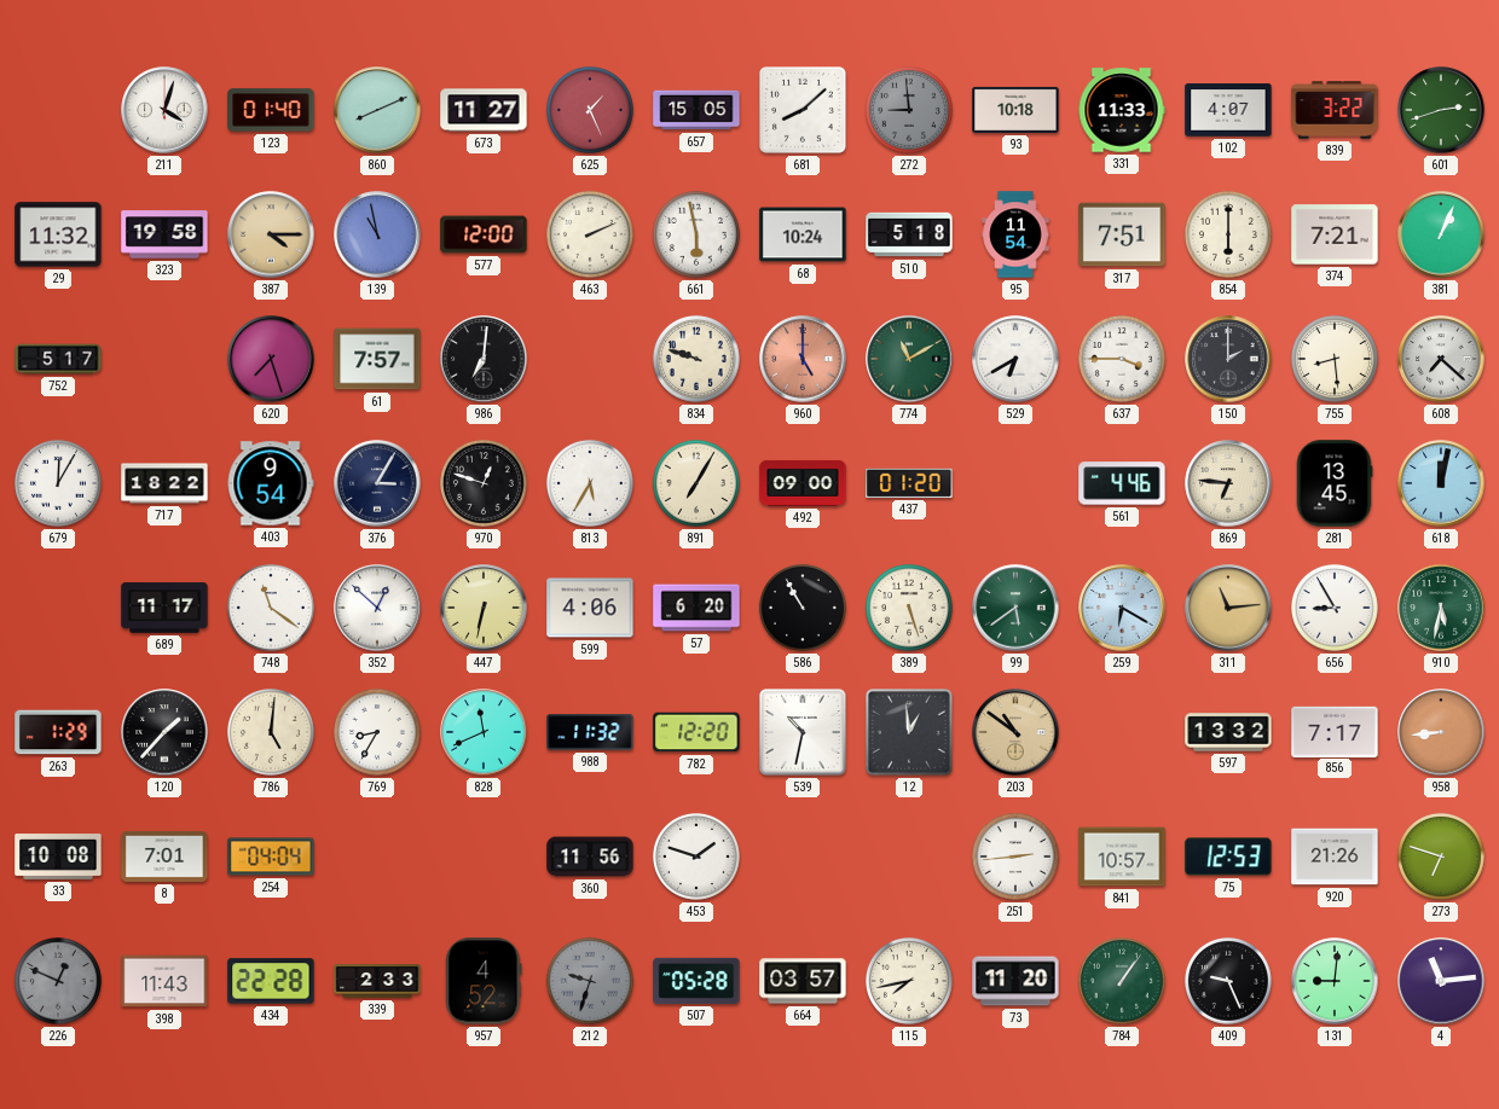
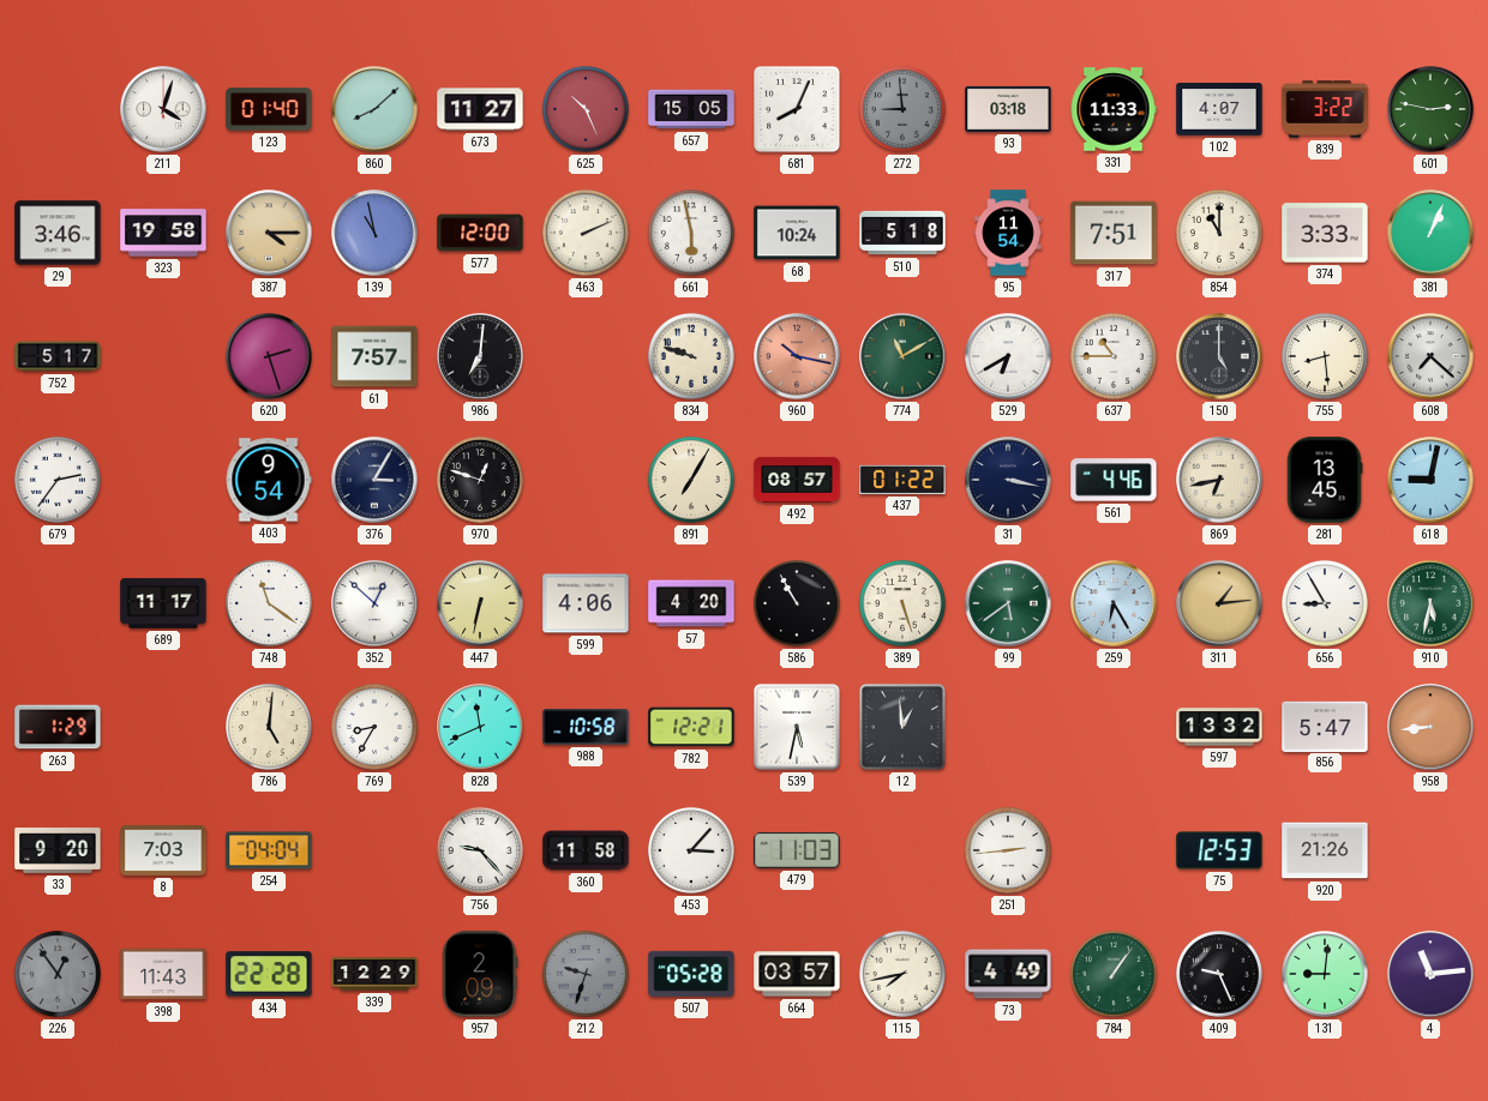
860: 8:11 -> 8:08
625: 1:26 -> 10:26
681: 8:08 -> 8:04
93: 10:18 -> 03:18
601: 2:42 -> 2:47
29: 11:32 -> 3:46
854: 6:00 -> 11:00
374: 7:21 -> 3:33
620: 7:27 -> 2:27
960: 5:00 -> 10:17
637: 3:45 -> 10:45
150: 2:00 -> 5:00
679: 12:05 -> 2:36
717: 18:22 -> none
813: 5:35 -> none
492: 09:00 -> 08:57
437: 01:20 -> 01:22
31: none -> 3:17
869: 6:46 -> 6:43
618: 12:02 -> 9:02
57: 6:20 -> 4:20
259: 6:20 -> 6:25
311: 11:14 -> 1:14
120: 1:37 -> none
988: 11:32 -> 10:58
782: 12:20 -> 12:21
539: 10:32 -> 5:32
203: 10:51 -> none
856: 7:17 -> 5:47
33: 10:08 -> 9:20
8: 7:01 -> 7:03
756: none -> 9:23
360: 11:56 -> 11:58
453: 1:48 -> 3:07
479: none -> 11:03
841: 10:57 -> none
273: 6:48 -> none
226: 12:49 -> 12:54
339: 2:33 -> 12:29
957: 4:52 -> 2:09
73: 11:20 -> 4:49
